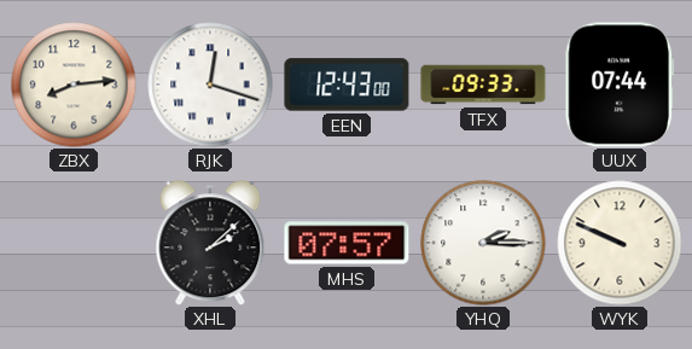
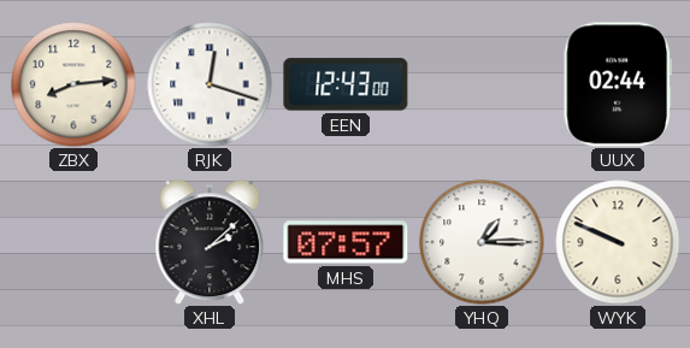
TFX: 09:33 -> none
UUX: 07:44 -> 02:44
YHQ: 2:15 -> 1:15
